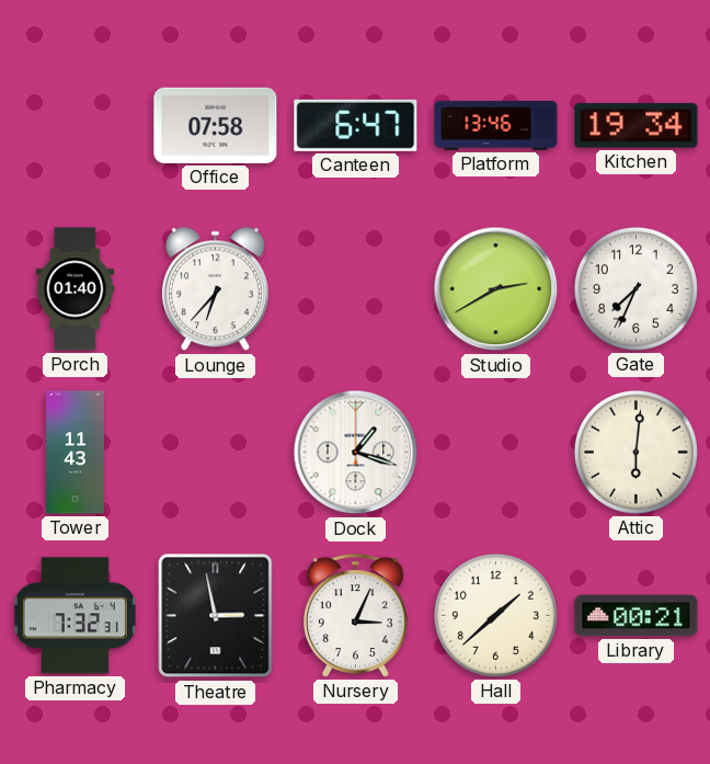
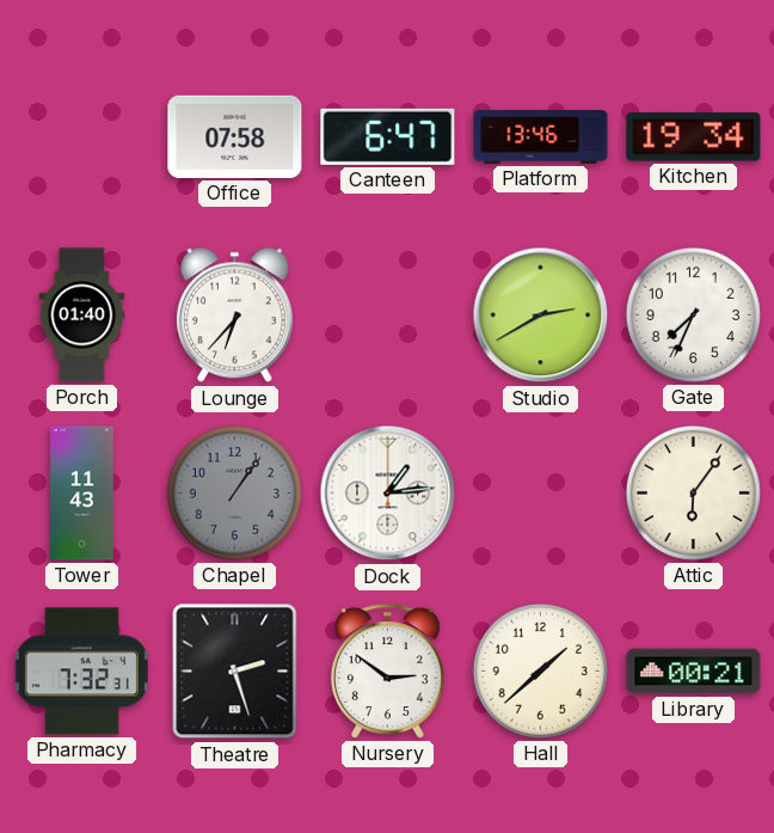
Chapel: none -> 1:06
Dock: 1:18 -> 1:14
Attic: 6:01 -> 6:06
Theatre: 2:58 -> 2:27
Nursery: 3:04 -> 2:51
